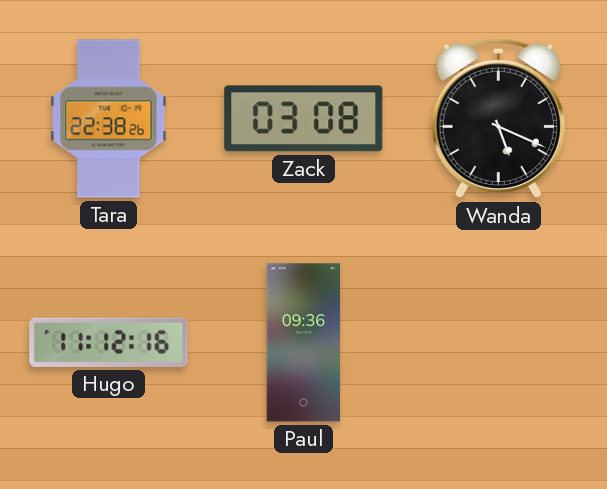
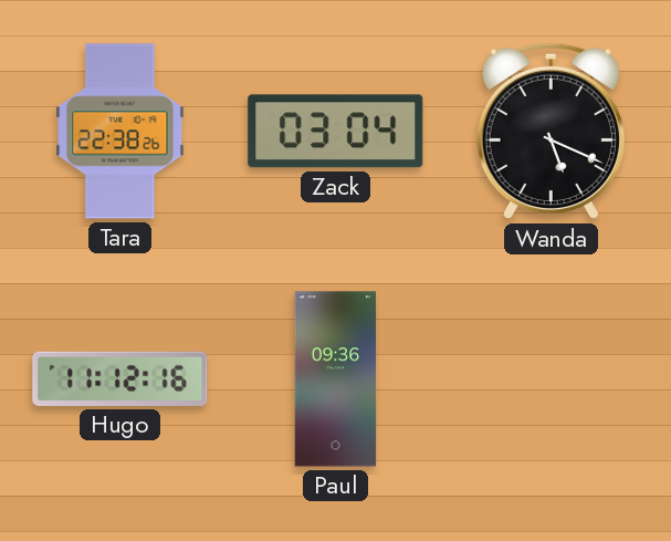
Zack: 03:08 -> 03:04
